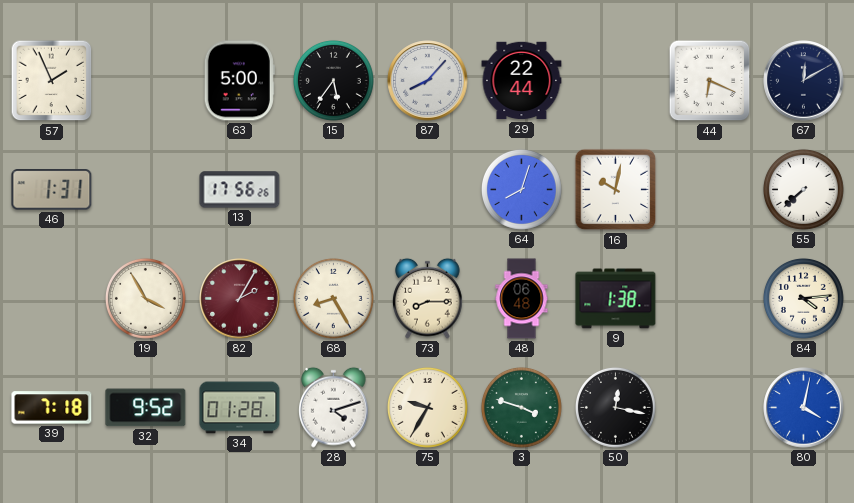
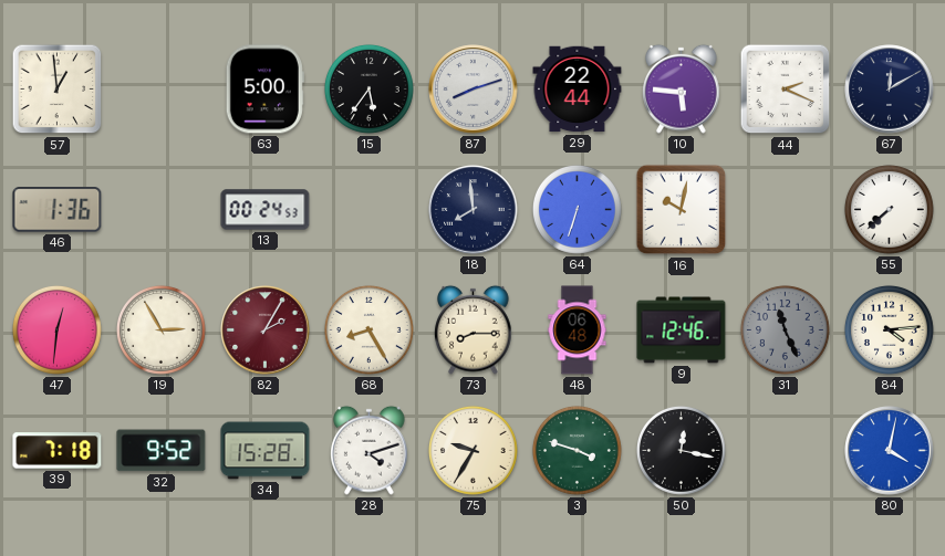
57: 1:56 -> 12:59
87: 8:07 -> 8:12
10: none -> 5:46
44: 6:19 -> 2:19
46: 1:31 -> 1:36
13: 17:56 -> 00:24
18: none -> 7:59
64: 8:03 -> 6:33
47: none -> 12:31
19: 3:55 -> 2:55
9: 1:38 -> 12:46
31: none -> 11:26
34: 01:28 -> 15:28
